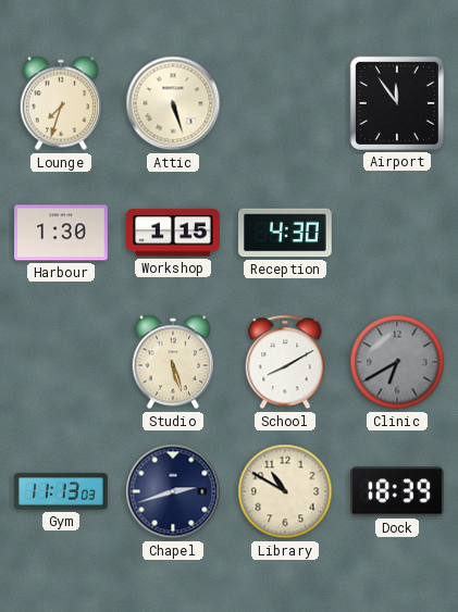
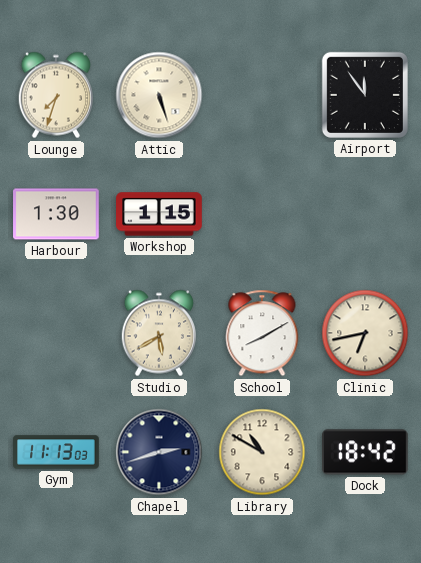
Reception: 4:30 -> none
Studio: 5:27 -> 5:40
Clinic: 6:40 -> 6:43
Clinic dial: grey -> cream
Dock: 18:39 -> 18:42
